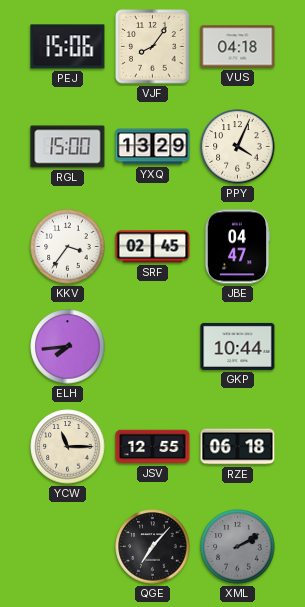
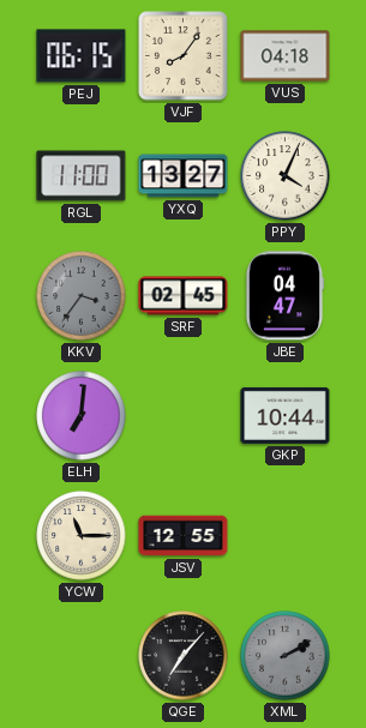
PEJ: 15:06 -> 06:15
RGL: 15:00 -> 11:00
YXQ: 13:29 -> 13:27
KKV dial: white -> grey
ELH: 7:44 -> 7:01
RZE: 06:18 -> none
